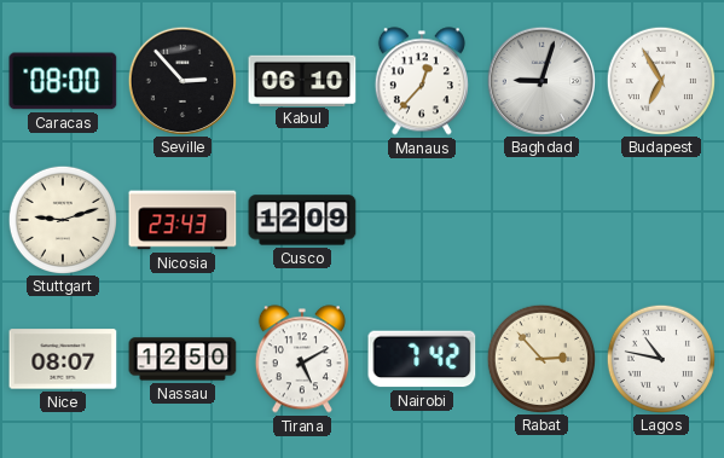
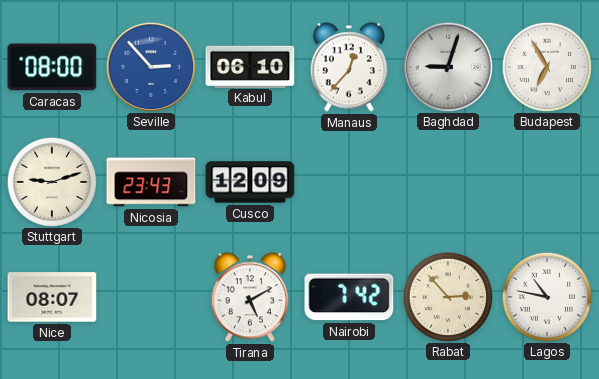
Seville dial: black -> blue
Nassau: 12:50 -> none
